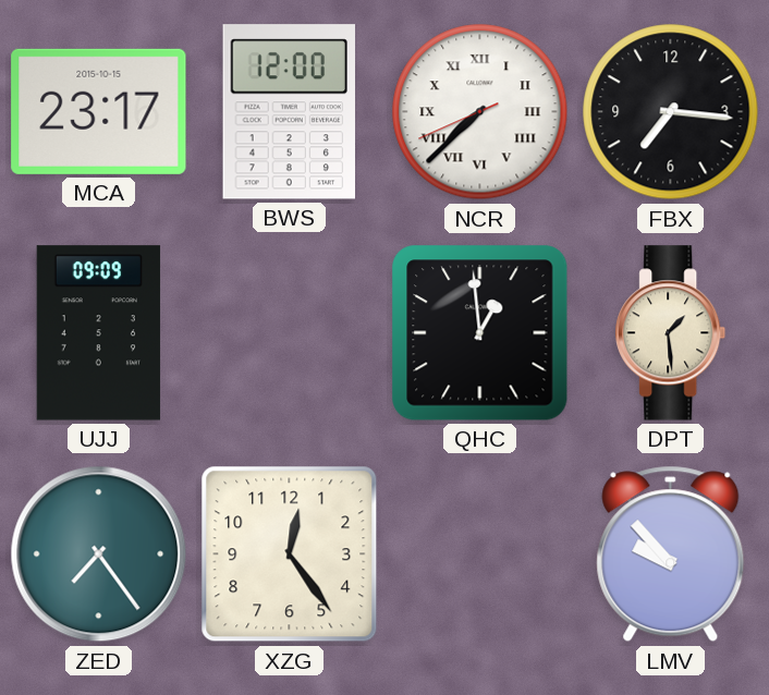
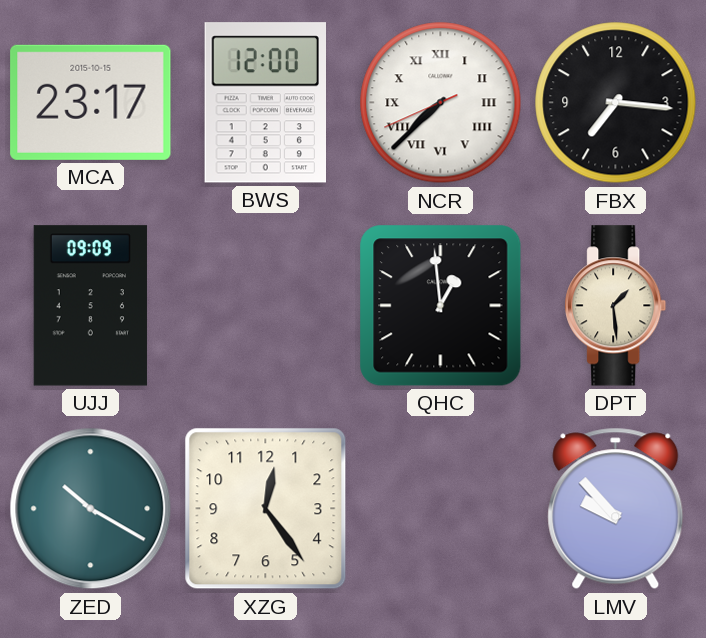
ZED: 7:24 -> 10:20
